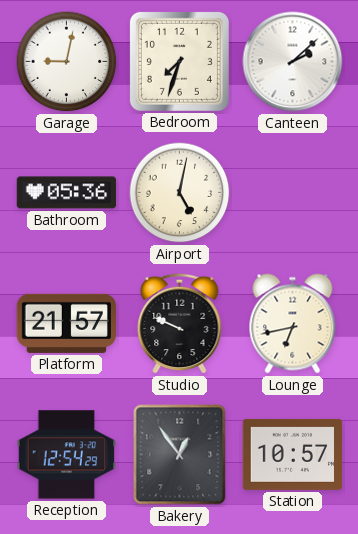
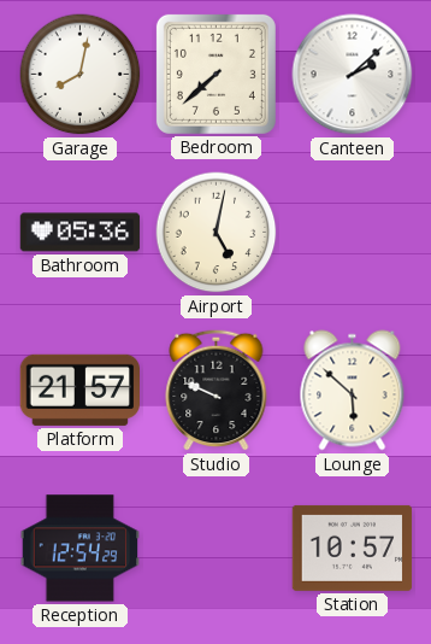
Garage: 9:02 -> 8:02
Bedroom: 7:33 -> 7:38
Lounge: 6:43 -> 5:52
Bakery: 12:54 -> none
